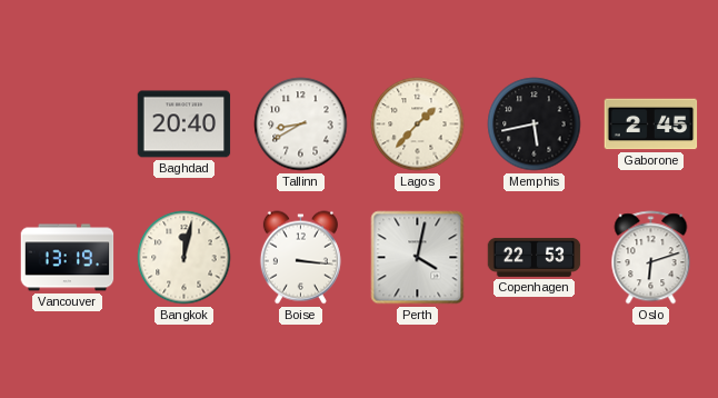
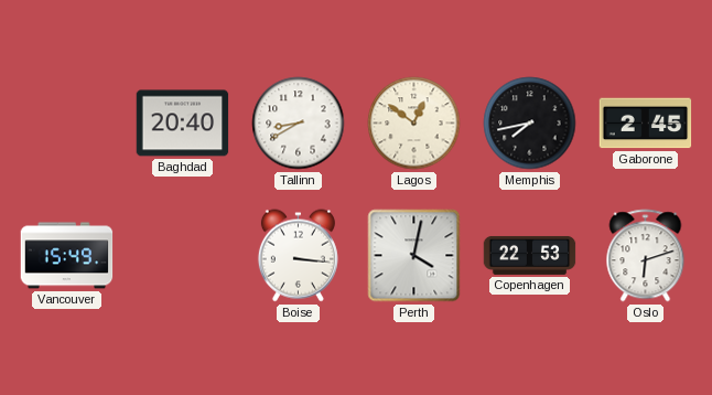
Lagos: 1:37 -> 12:51
Memphis: 5:43 -> 7:43
Vancouver: 13:19 -> 15:49
Bangkok: 12:02 -> none
